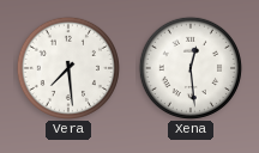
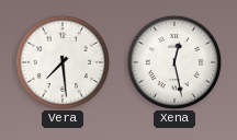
Xena: 12:29 -> 12:28
